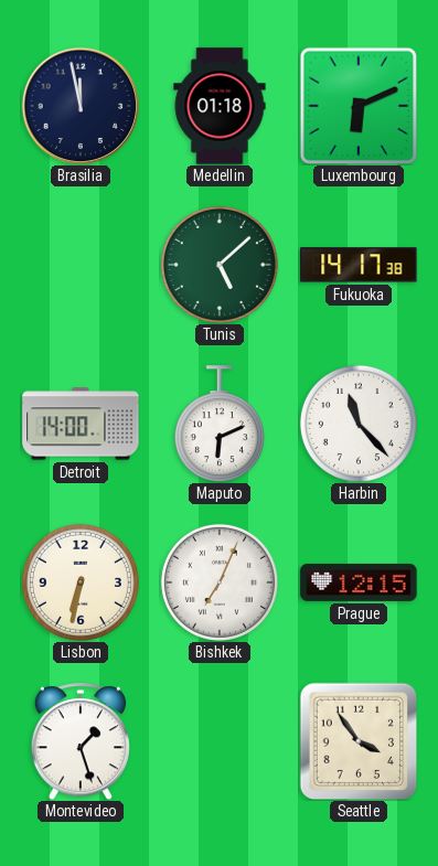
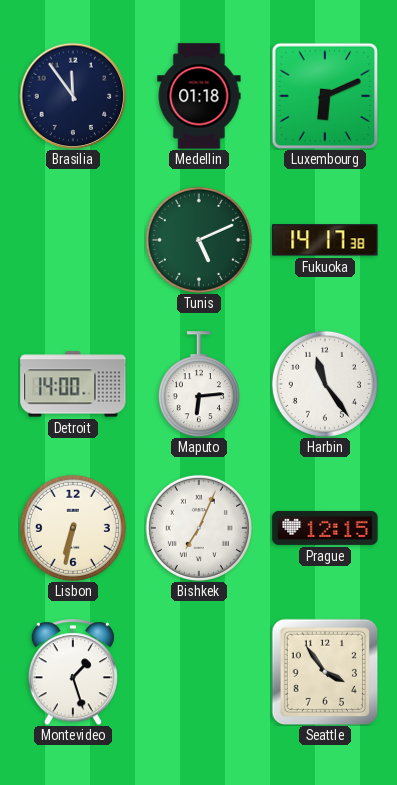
Brasilia: 11:58 -> 11:54
Tunis: 5:08 -> 5:11
Maputo: 6:11 -> 6:14
Harbin: 11:23 -> 11:24
